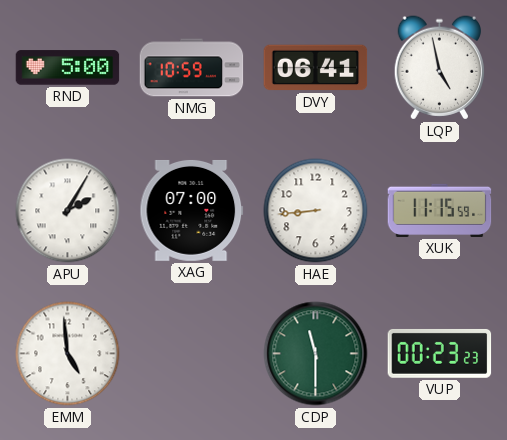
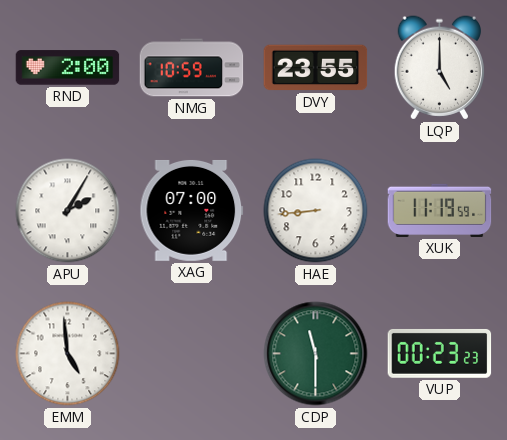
RND: 5:00 -> 2:00
DVY: 06:41 -> 23:55
LQP: 4:58 -> 5:00
XUK: 11:15 -> 11:19
